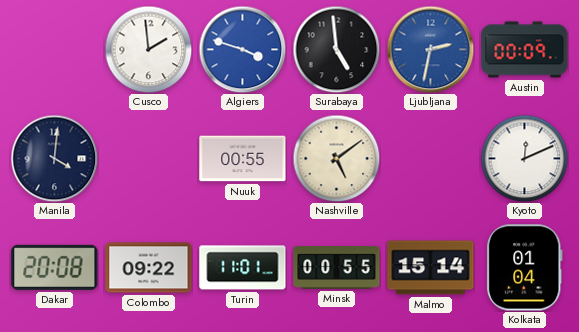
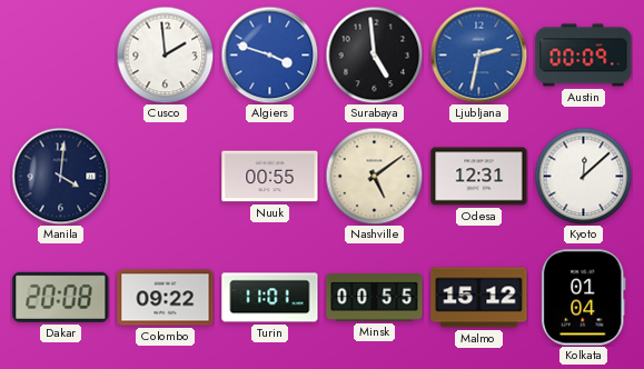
Odesa: none -> 12:31
Kyoto: 12:11 -> 12:08
Malmo: 15:14 -> 15:12
